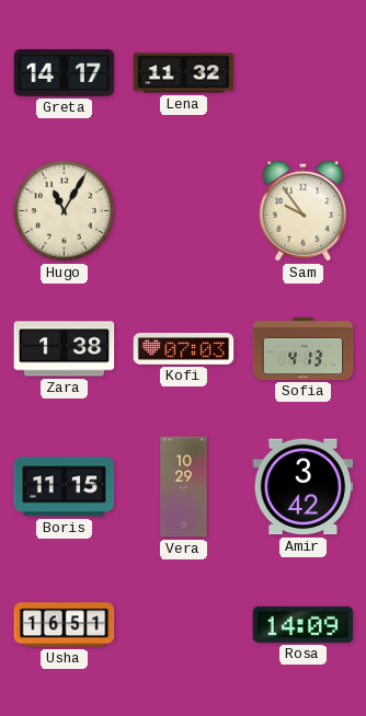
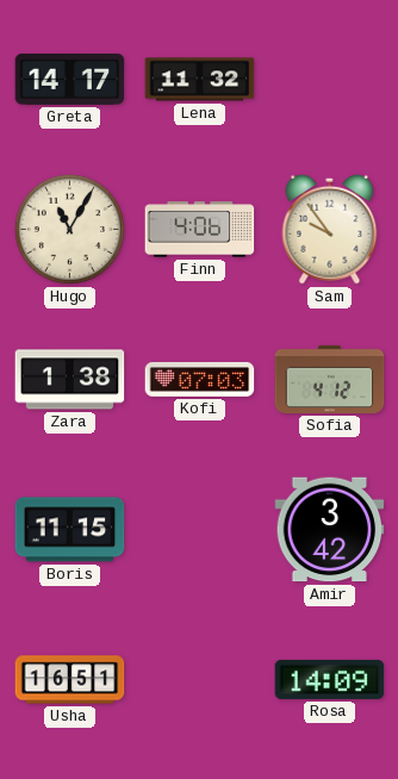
Finn: none -> 4:06
Sofia: 4:13 -> 4:12
Vera: 10:29 -> none
